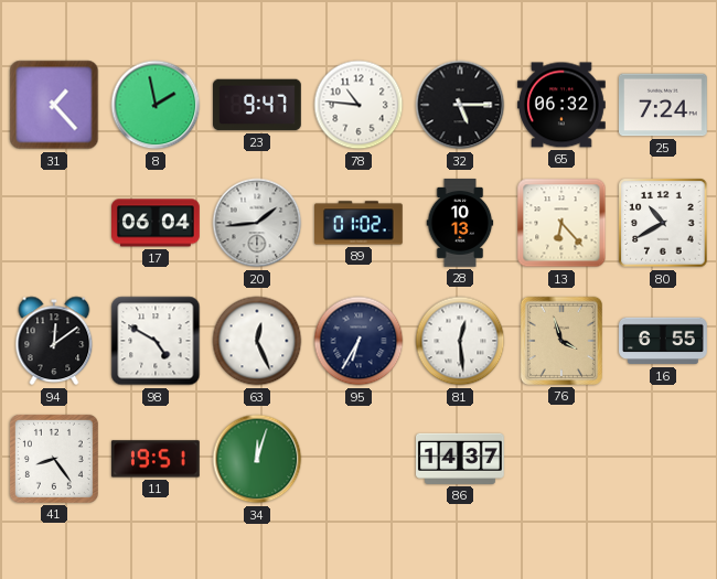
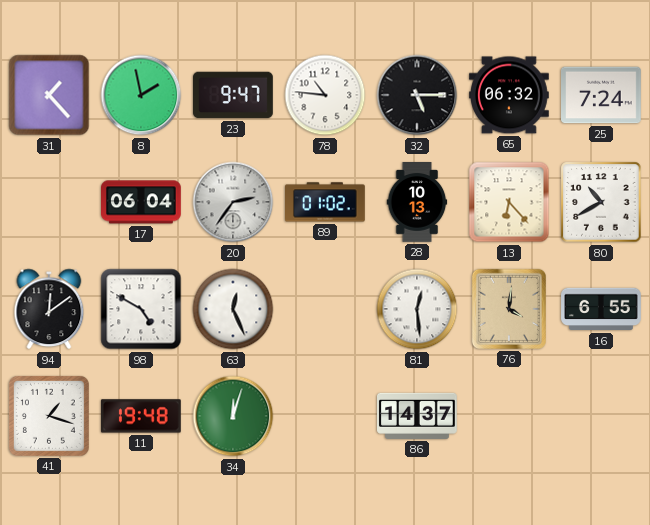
20: 1:44 -> 2:36
95: 6:35 -> none
76: 3:57 -> 4:01
41: 8:24 -> 1:18
11: 19:51 -> 19:48
